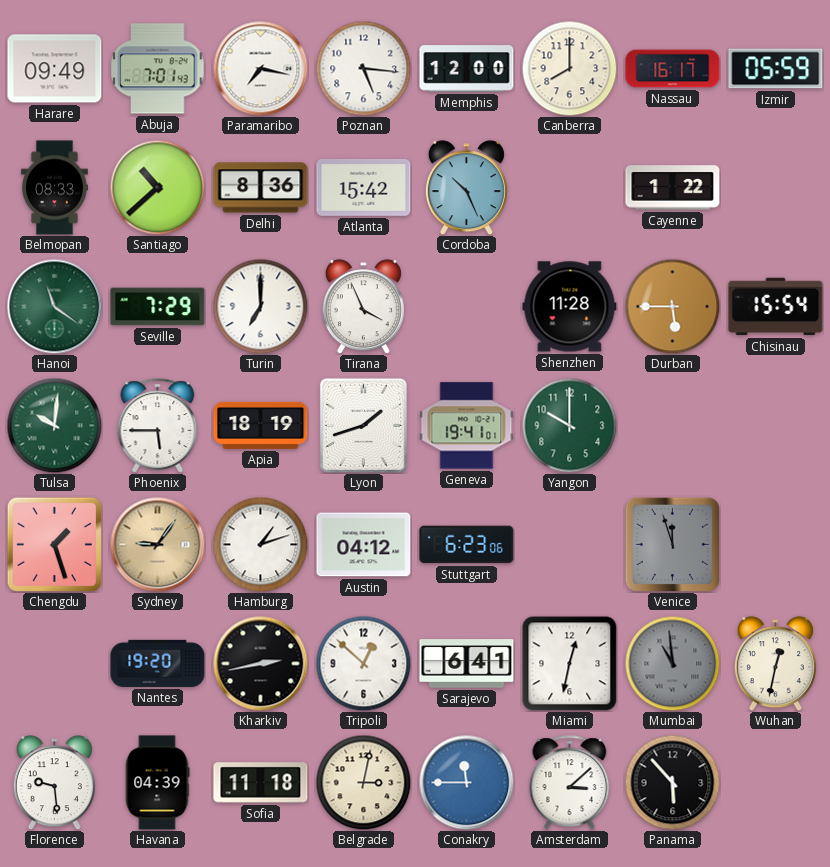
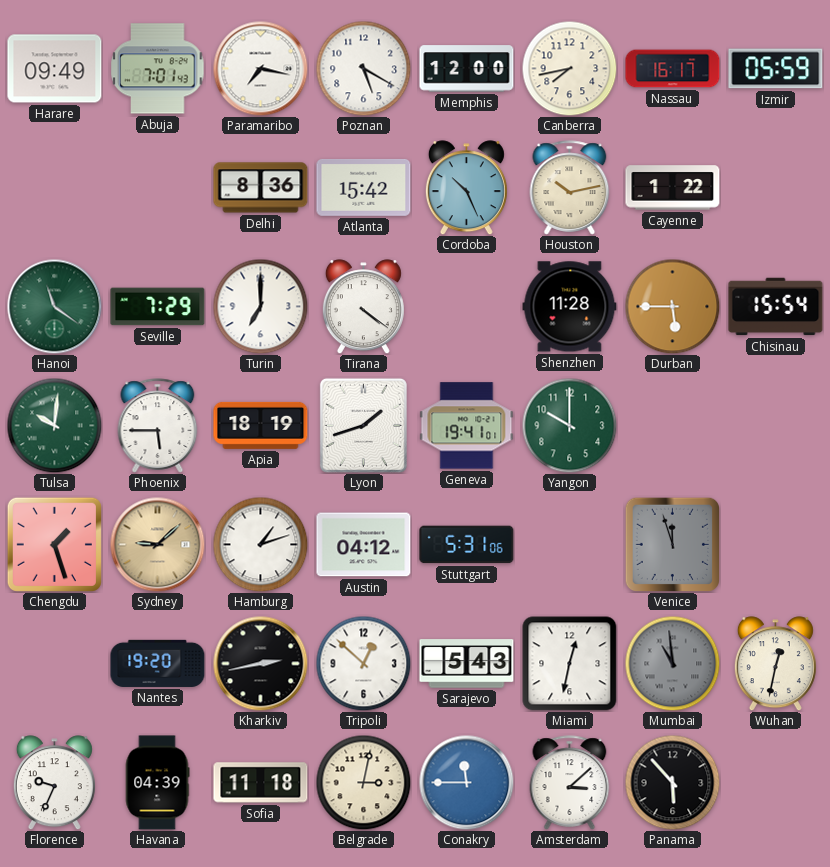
Poznan: 5:16 -> 5:20
Canberra: 8:00 -> 7:43
Belmopan: 08:33 -> none
Santiago: 10:38 -> none
Houston: none -> 10:13
Tirana: 3:56 -> 4:21
Sydney: 9:06 -> 9:08
Stuttgart: 6:23 -> 5:31
Sarajevo: 6:41 -> 5:43
Florence: 9:29 -> 9:34
